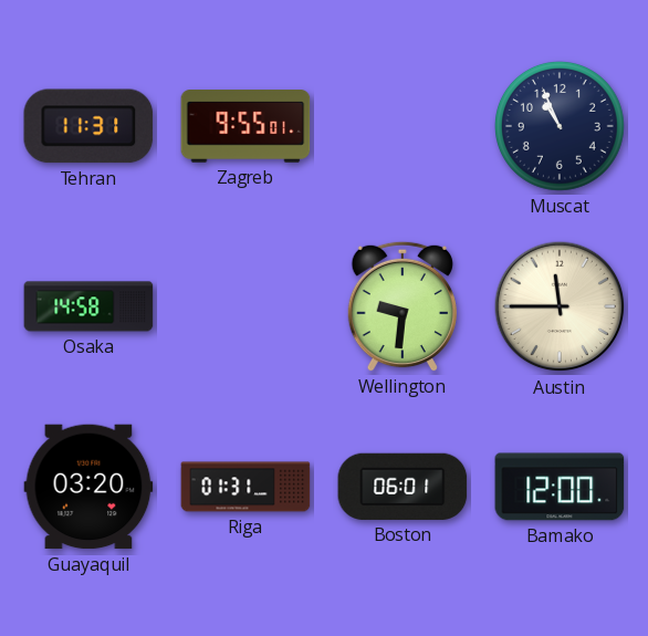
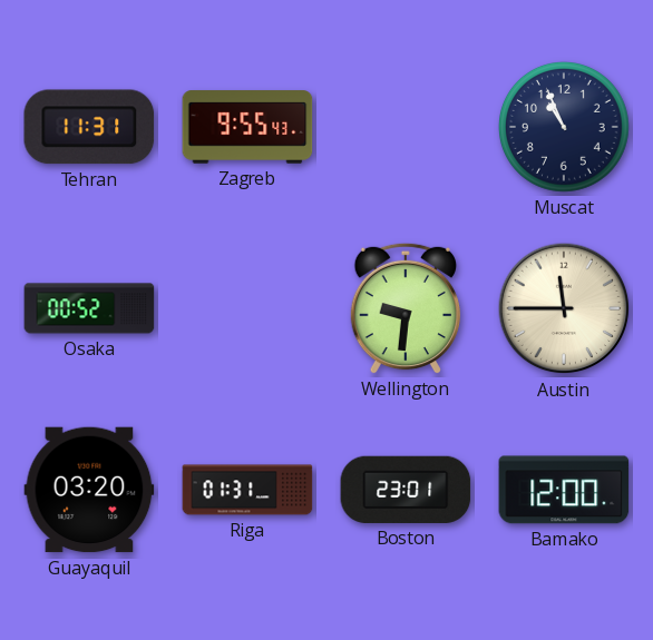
Zagreb: 9:55:01 -> 9:55:43
Osaka: 14:58 -> 00:52
Boston: 06:01 -> 23:01
